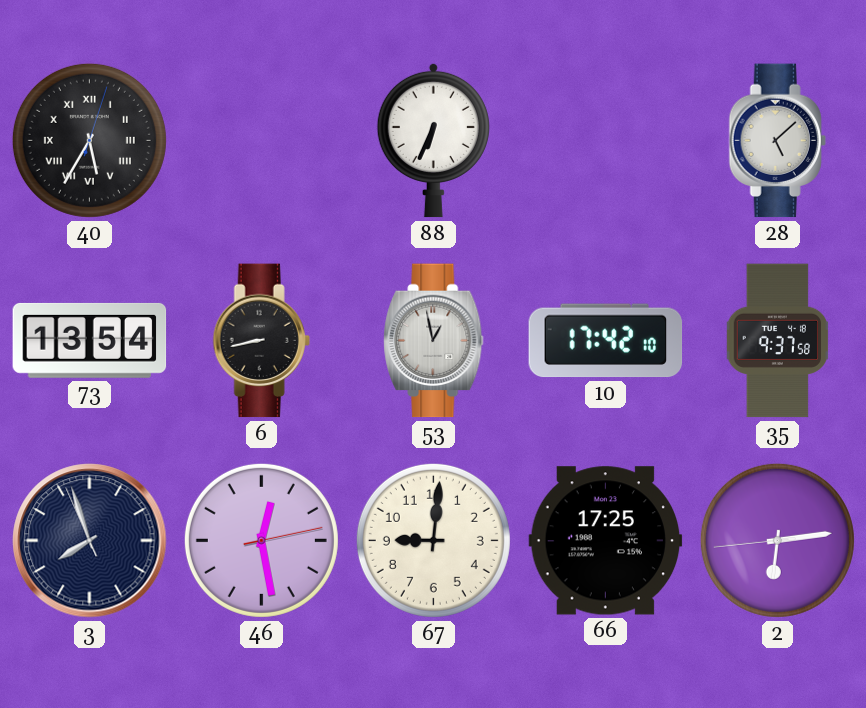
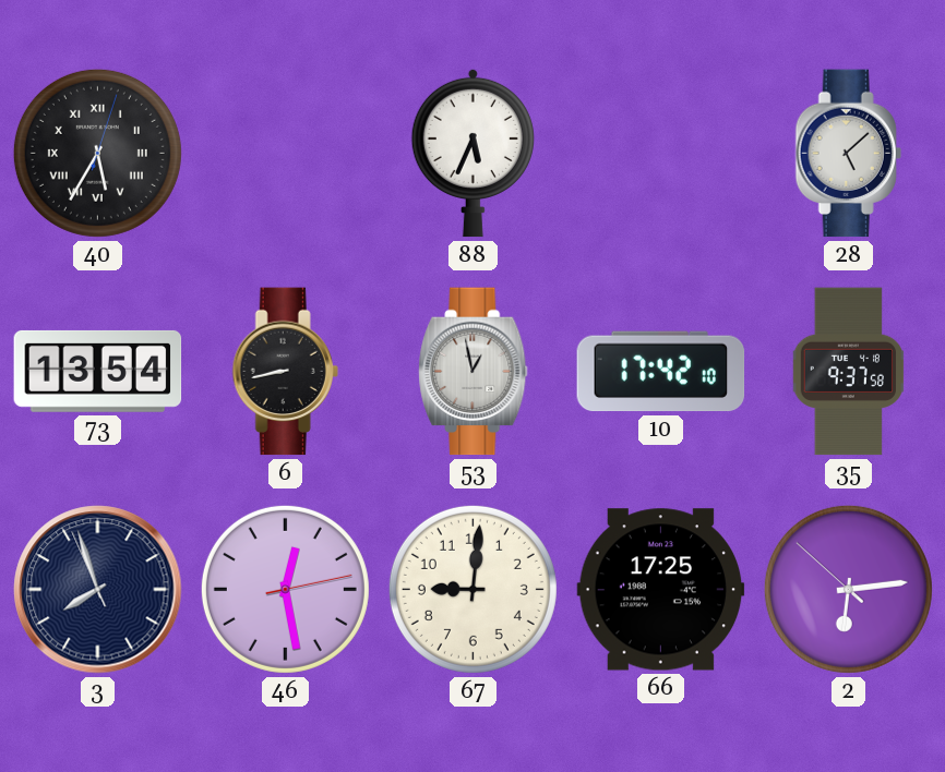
88: 6:34 -> 5:34
2: 6:13:44 -> 6:13:52
